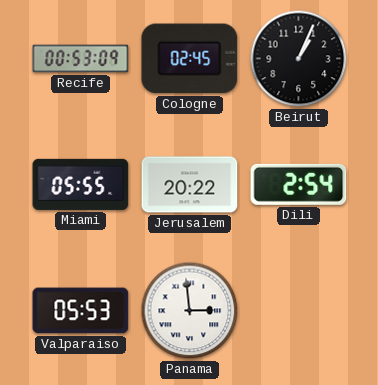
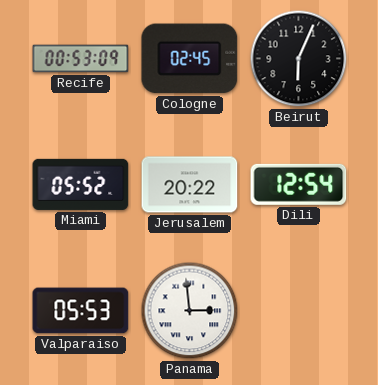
Beirut: 1:04 -> 6:04
Miami: 05:55 -> 05:52
Dili: 2:54 -> 12:54
